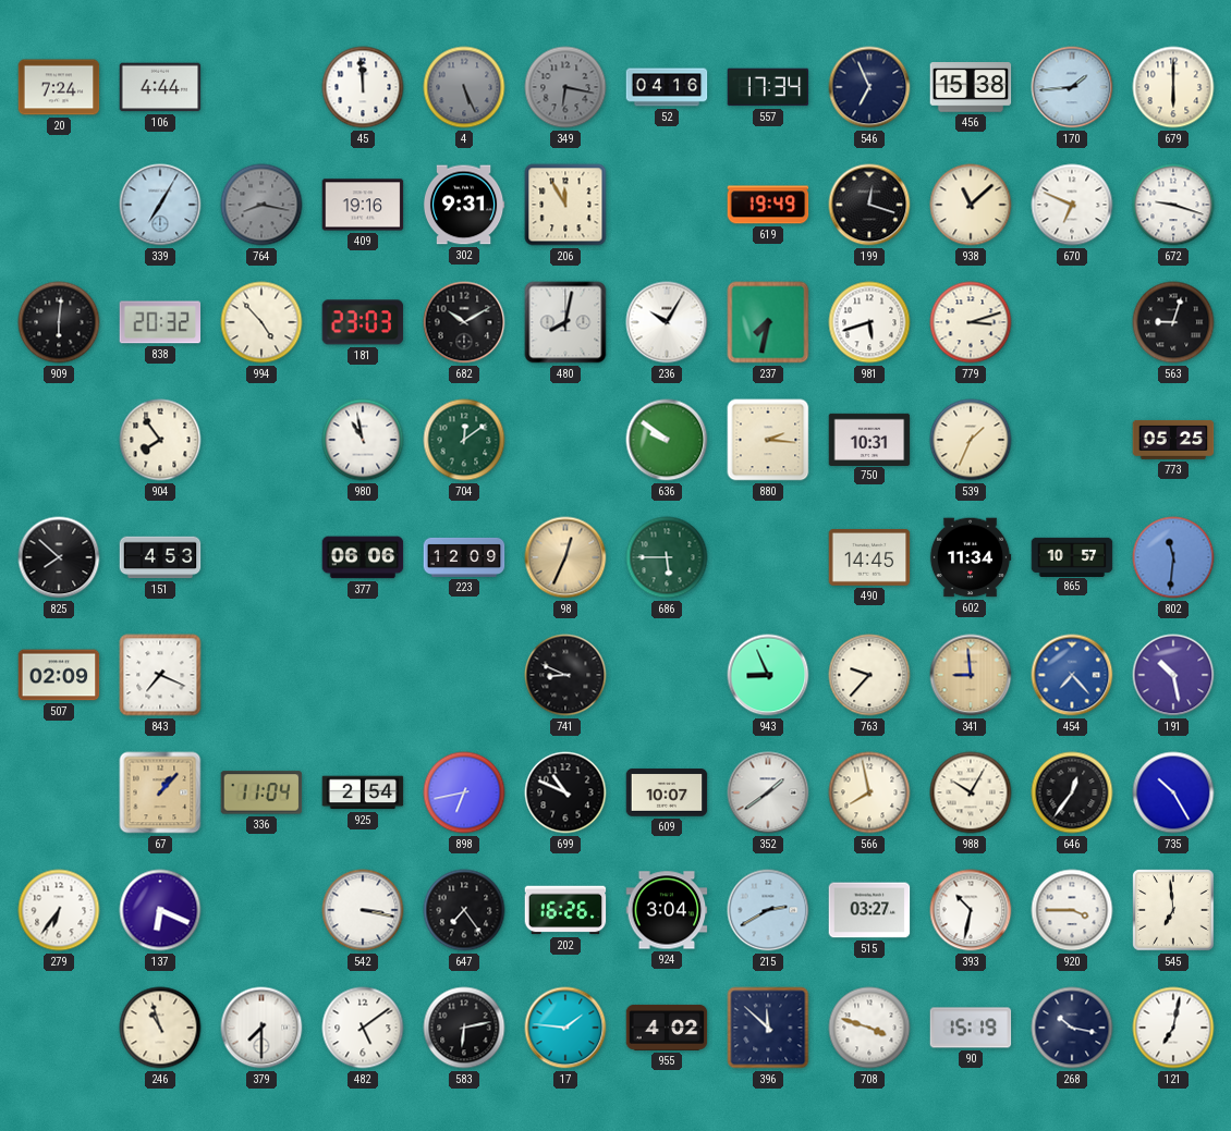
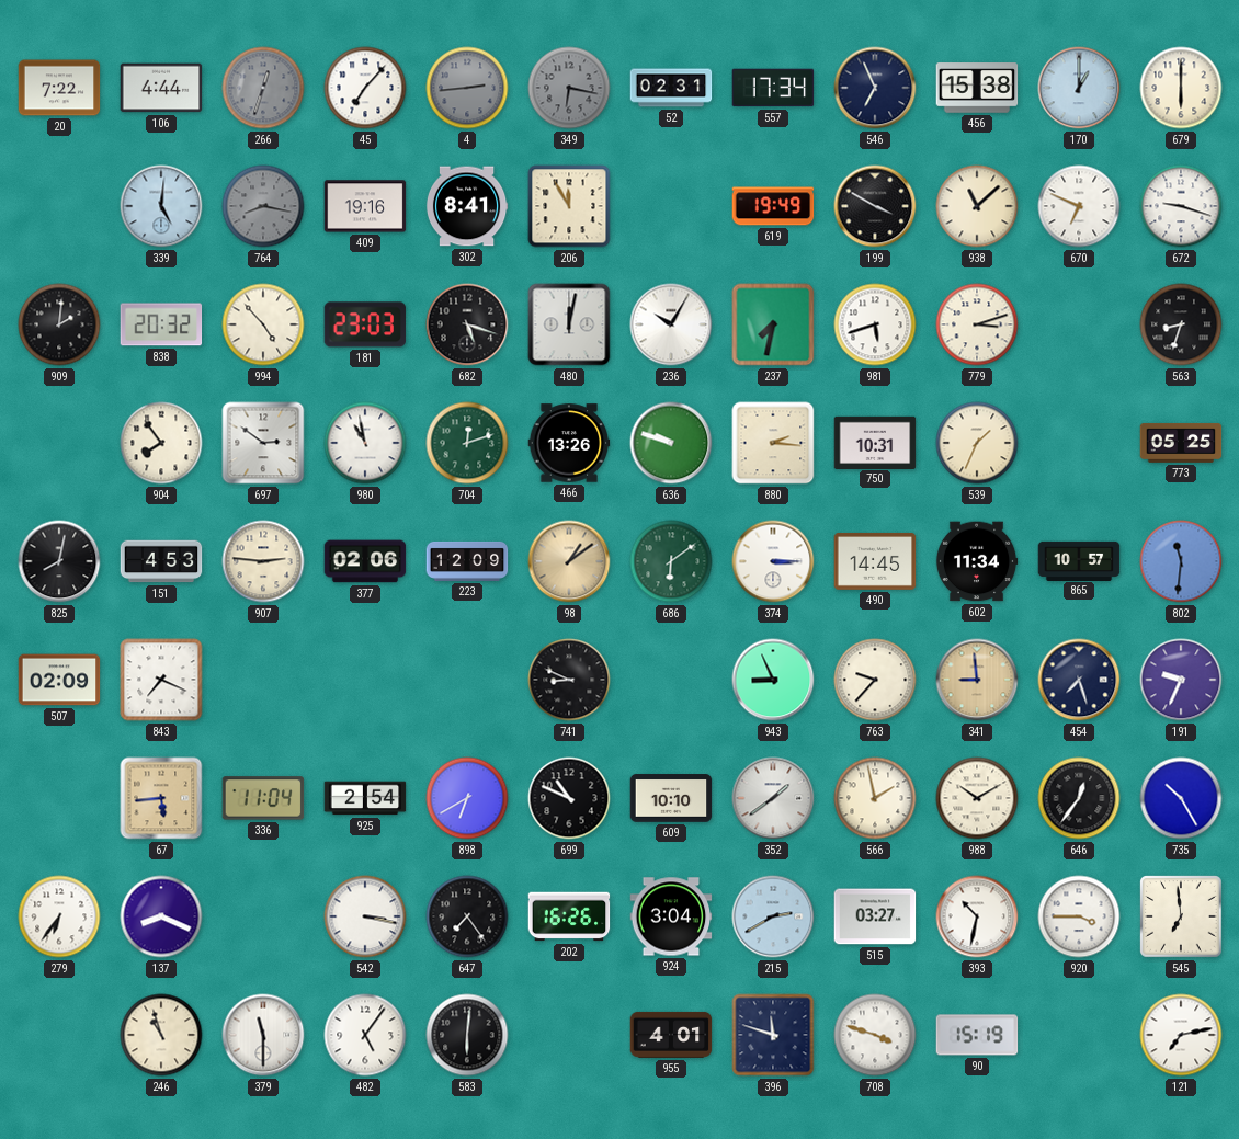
20: 7:24 -> 7:22
266: none -> 12:33
45: 11:59 -> 7:07
4: 5:26 -> 2:44
52: 04:16 -> 02:31
170: 1:44 -> 1:00
339: 7:05 -> 5:01
302: 9:31 -> 8:41
199: 12:18 -> 3:50
909: 6:01 -> 2:01
682: 10:10 -> 5:18
480: 8:02 -> 12:02
563: 9:03 -> 8:33
697: none -> 2:51
704: 12:09 -> 12:12
466: none -> 13:26
636: 9:51 -> 9:48
825: 7:52 -> 8:02
907: none -> 2:46
377: 06:06 -> 02:06
98: 12:34 -> 1:09
686: 5:45 -> 6:09
374: none -> 3:15
454: 7:23 -> 7:27
454 dial: blue -> navy
191: 10:28 -> 9:34
67: 1:07 -> 5:44
898: 6:43 -> 6:40
609: 10:07 -> 10:10
566: 7:58 -> 1:58
988: 10:05 -> 10:10
137: 6:19 -> 8:19
379: 7:30 -> 11:30
482: 5:09 -> 5:06
583: 6:13 -> 6:01
17: 1:46 -> none
955: 4:02 -> 4:01
396: 11:52 -> 11:48
268: 10:17 -> none
121: 7:02 -> 7:13
